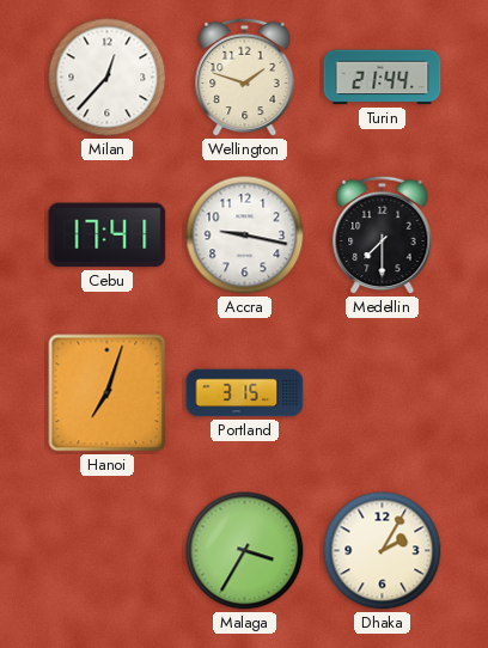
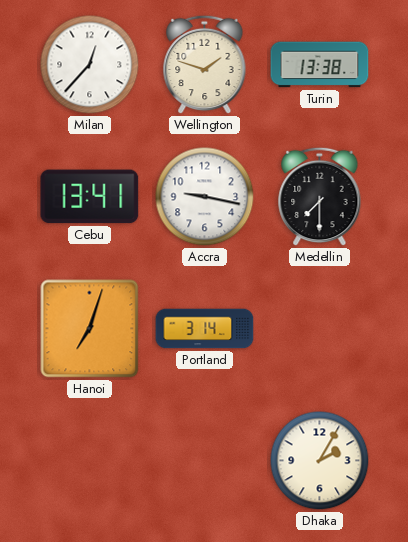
Turin: 21:44 -> 13:38
Cebu: 17:41 -> 13:41
Portland: 3:15 -> 3:14
Malaga: 3:35 -> none
